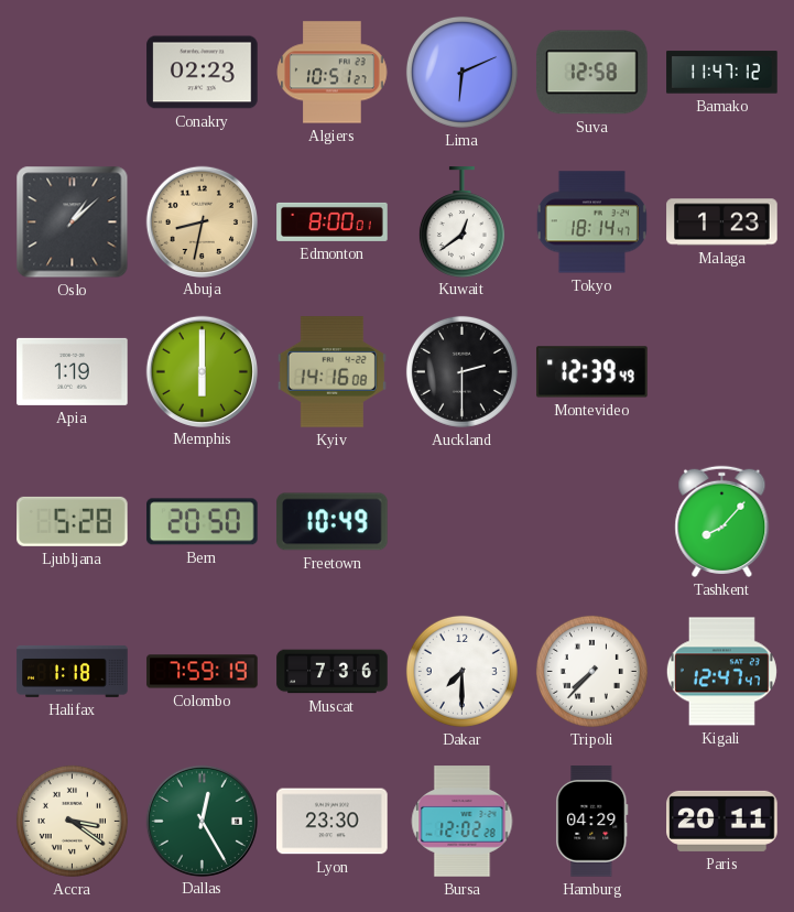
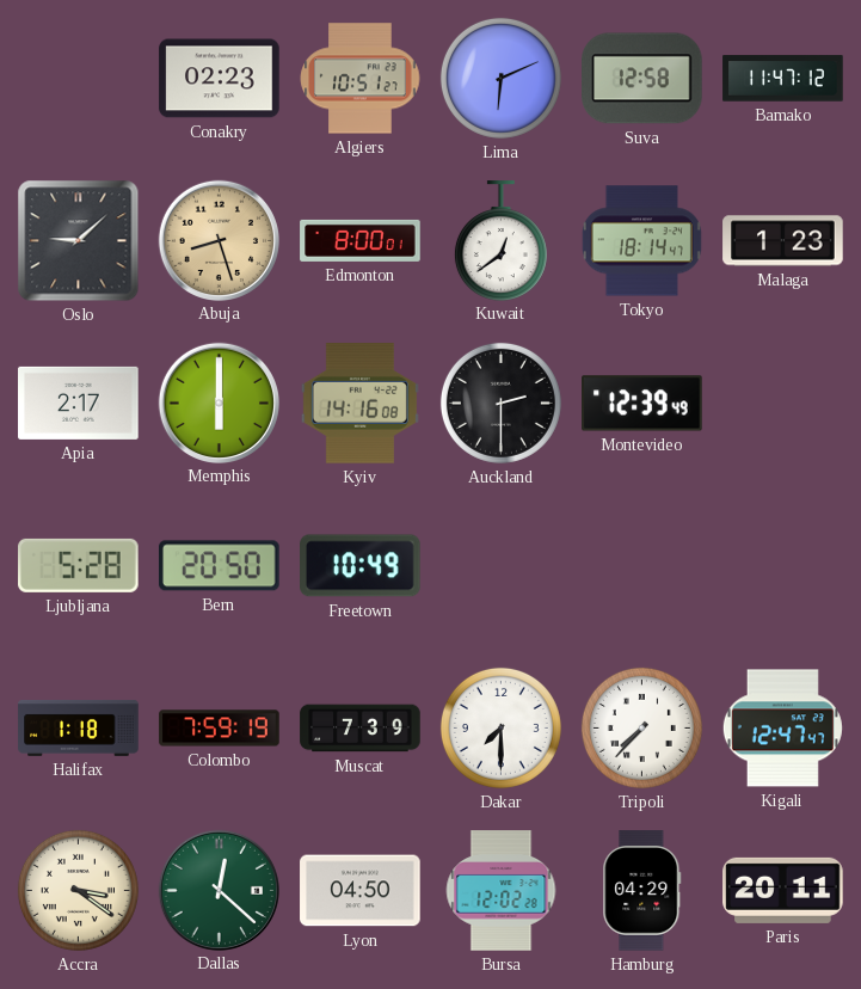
Oslo: 1:08 -> 9:08
Abuja: 8:32 -> 8:27
Apia: 1:19 -> 2:17
Tashkent: 8:07 -> none
Muscat: 7:36 -> 7:39
Dallas: 12:25 -> 12:22
Lyon: 23:30 -> 04:50
